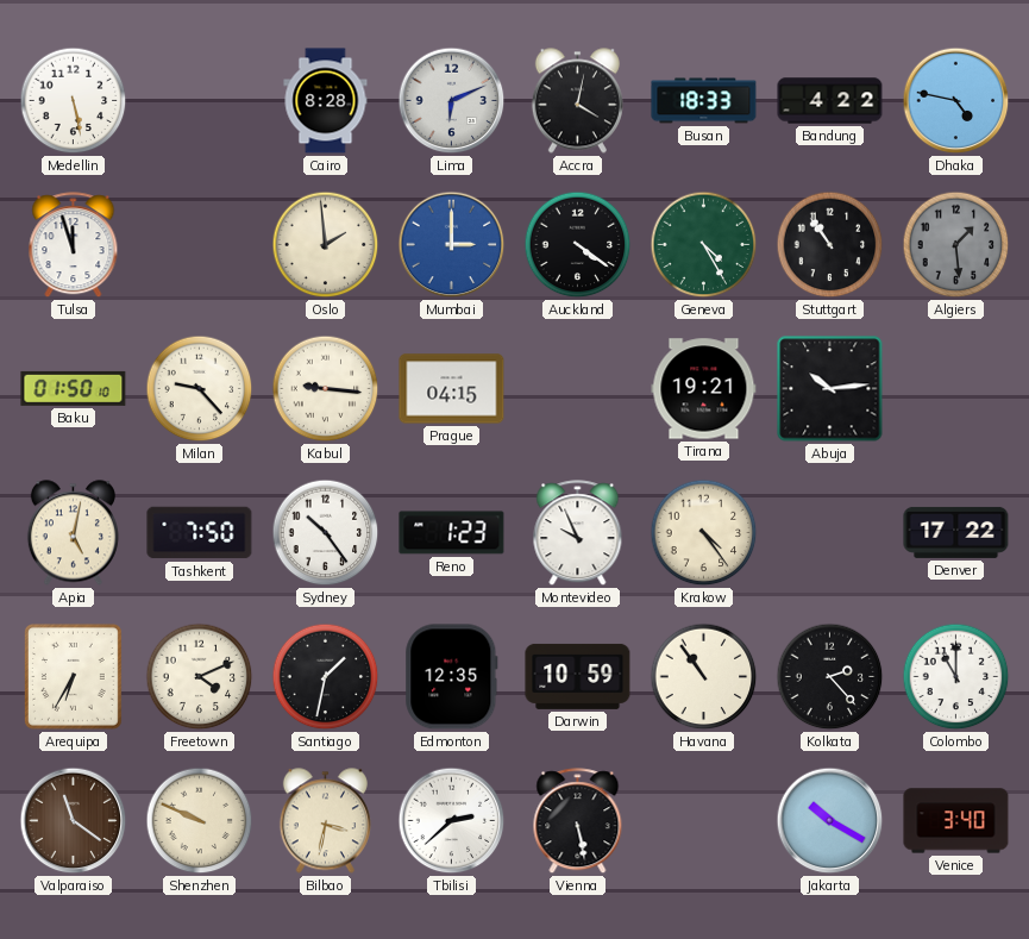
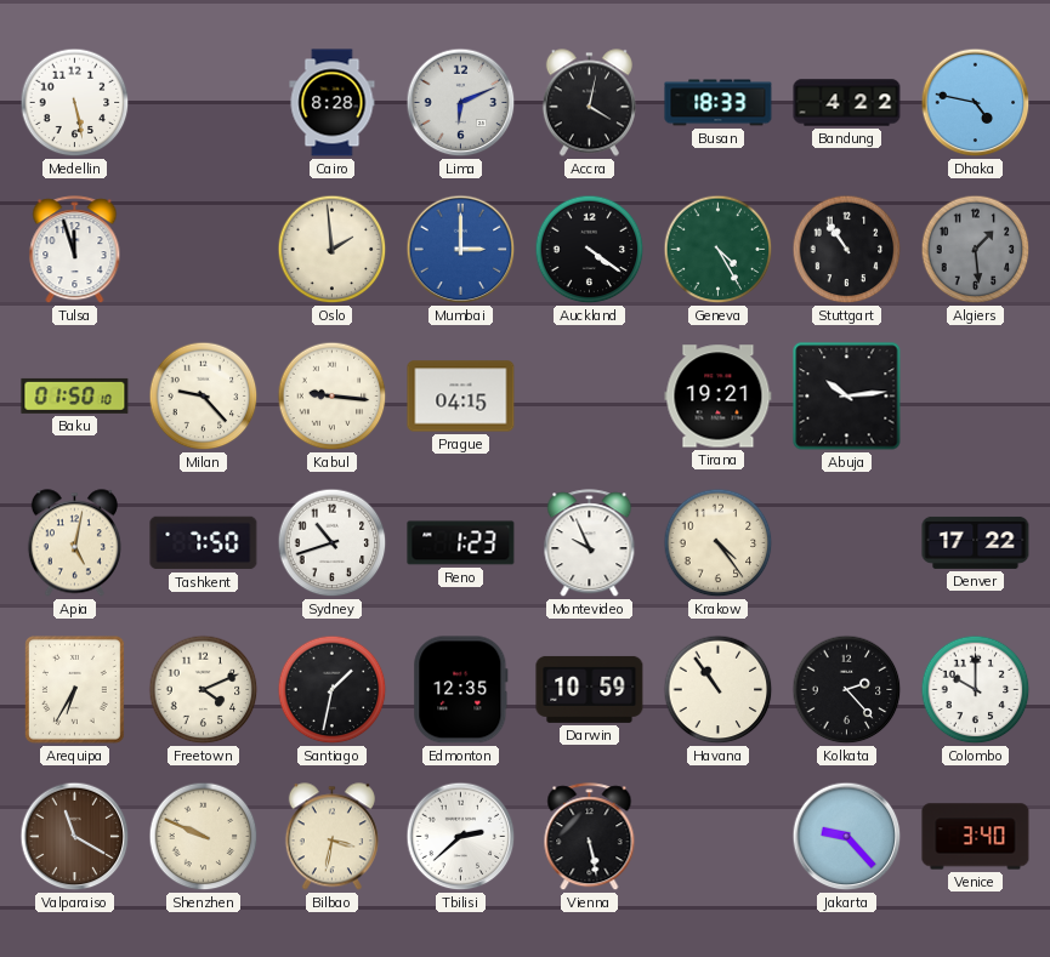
Sydney: 10:24 -> 10:42
Colombo: 11:00 -> 10:00
Valparaiso: 11:21 -> 11:20
Jakarta: 10:20 -> 9:23
